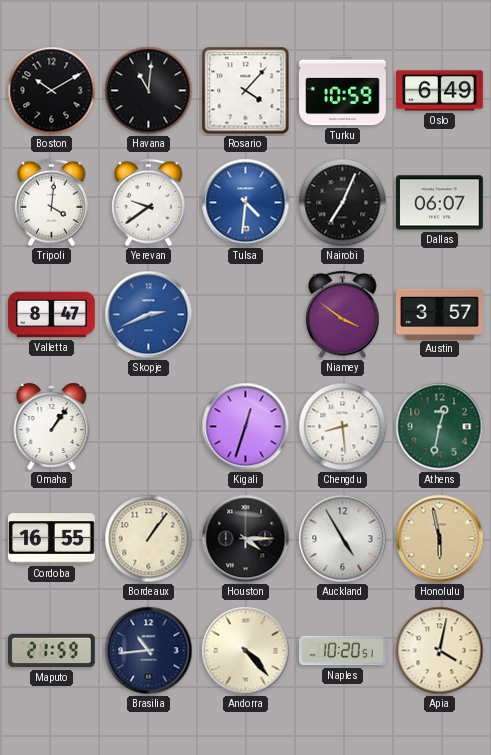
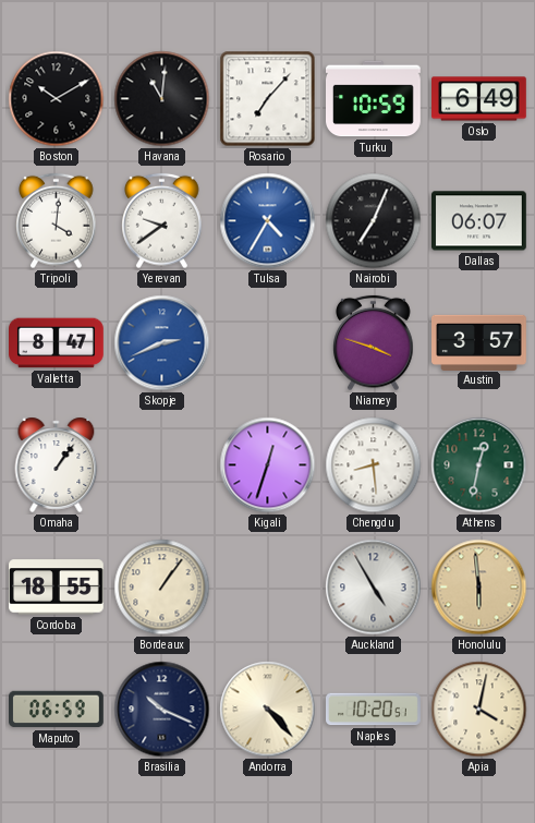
Rosario: 4:07 -> 7:07
Tulsa: 4:31 -> 4:35
Niamey: 3:51 -> 3:48
Cordoba: 16:55 -> 18:55
Houston: 4:15 -> none
Honolulu: 5:58 -> 5:59
Maputo: 21:59 -> 06:59
Brasilia: 10:44 -> 10:19
